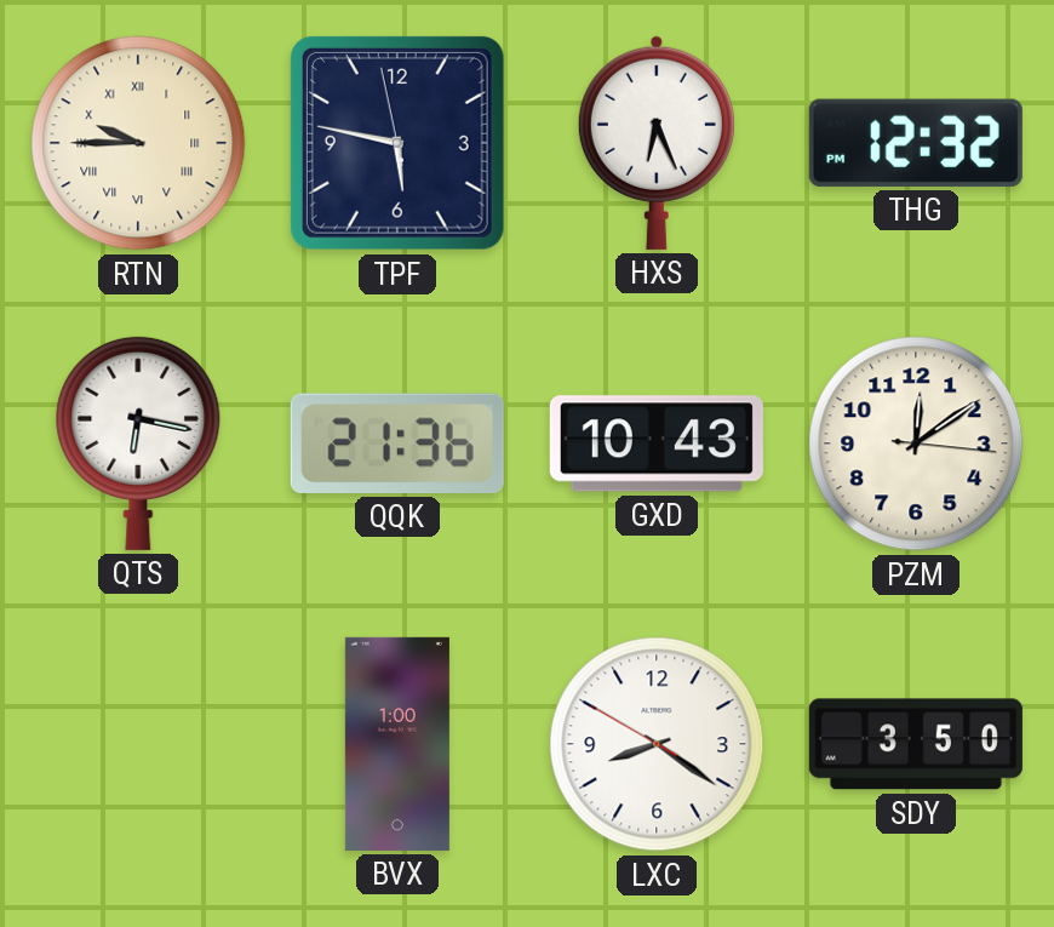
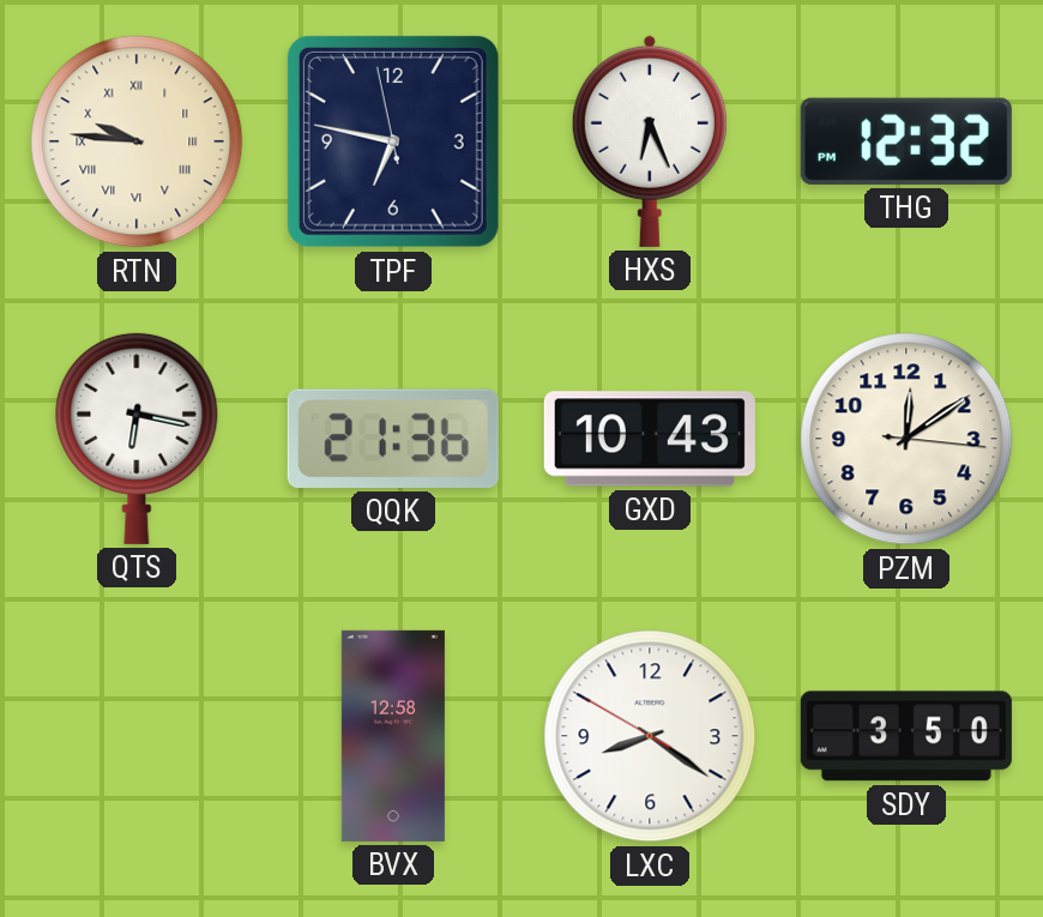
RTN: 9:45 -> 9:46
TPF: 5:46 -> 6:46
BVX: 1:00 -> 12:58
